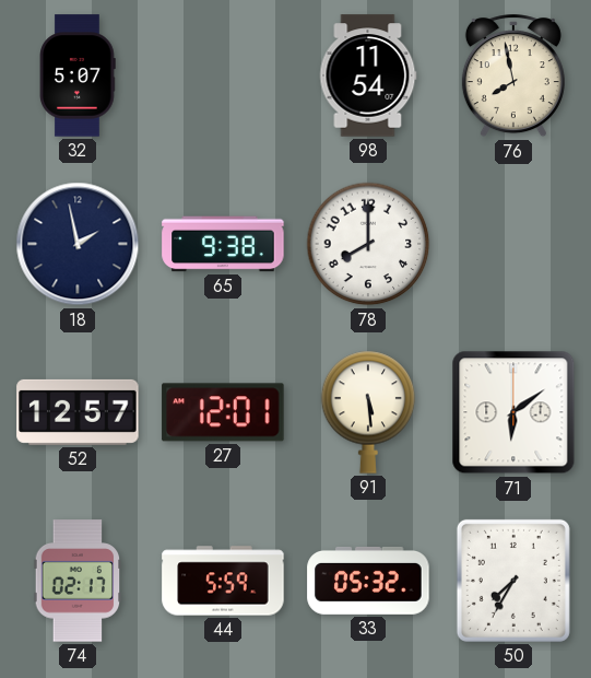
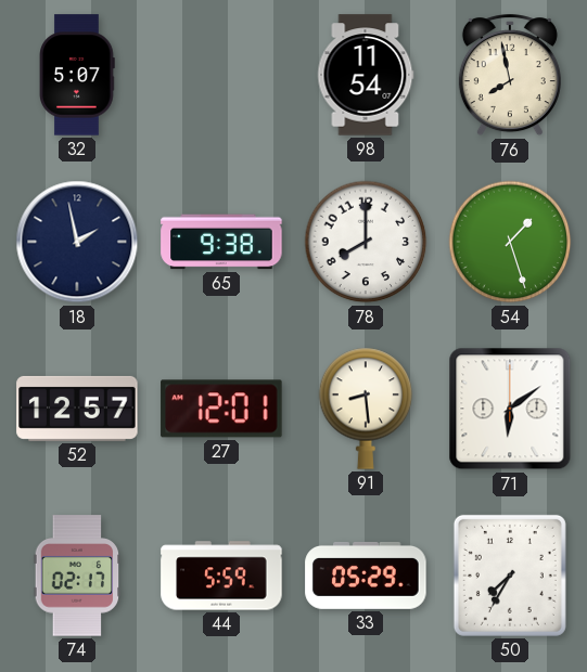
54: none -> 1:27
91: 5:29 -> 8:29
33: 05:32 -> 05:29
